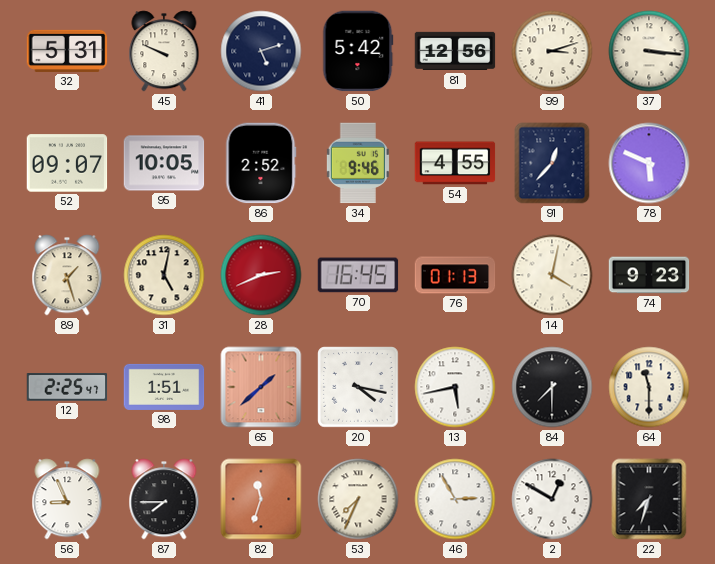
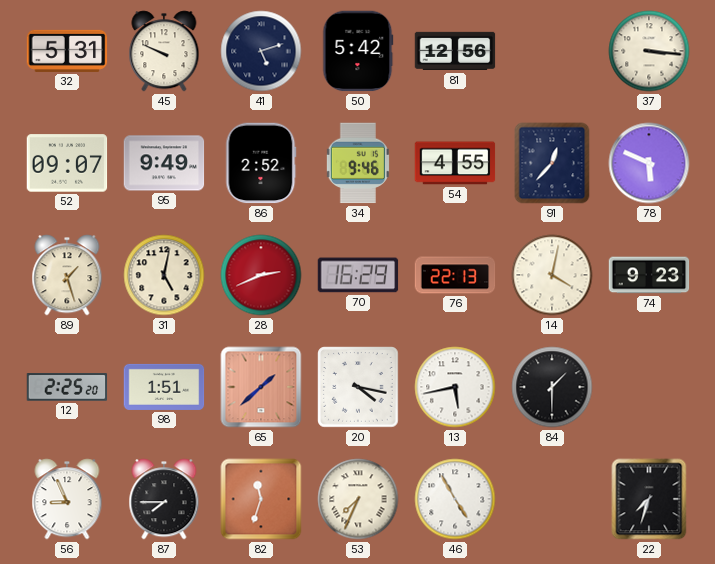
99: 3:12 -> none
95: 10:05 -> 9:49
70: 16:45 -> 16:29
76: 01:13 -> 22:13
12: 2:25:47 -> 2:25:20
84: 7:30 -> 1:30
64: 11:30 -> none
46: 2:55 -> 4:55
2: 12:50 -> none
